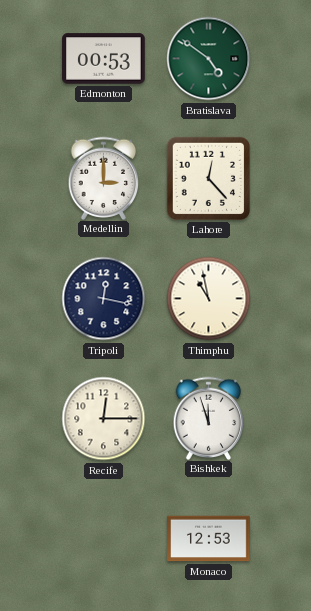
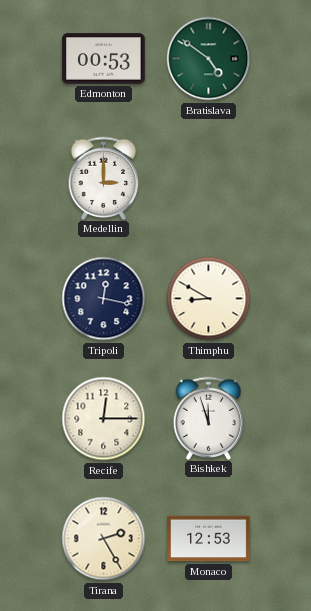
Lahore: 12:23 -> none
Thimphu: 10:58 -> 8:50
Tirana: none -> 2:25
